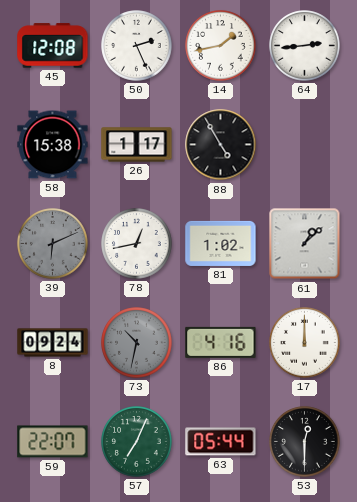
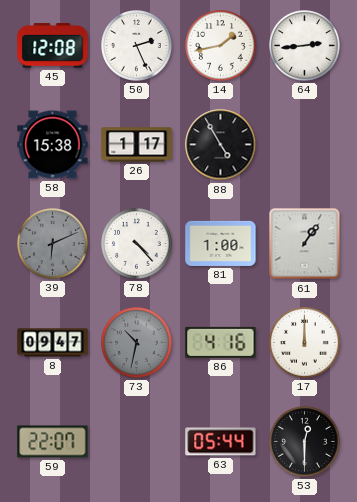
78: 12:43 -> 4:23
81: 1:02 -> 1:00
61: 1:08 -> 1:06
8: 09:24 -> 09:47
57: 7:04 -> none
